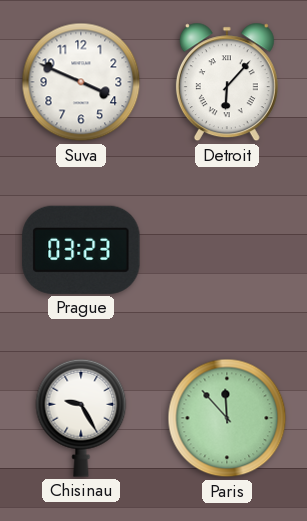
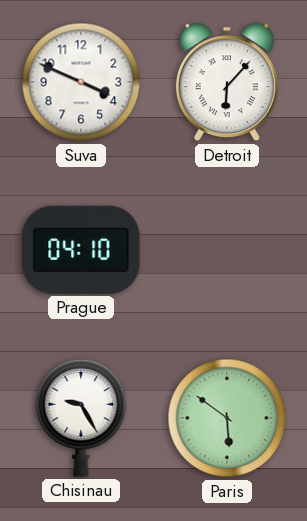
Prague: 03:23 -> 04:10
Paris: 11:53 -> 5:51
